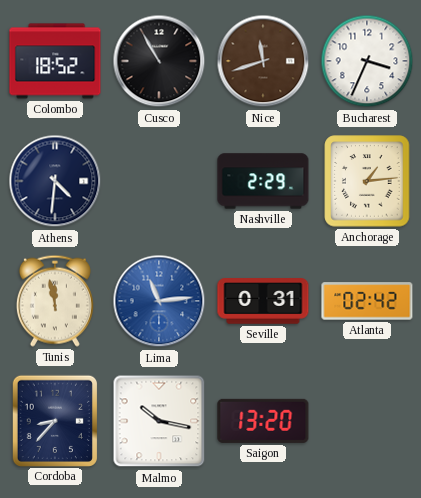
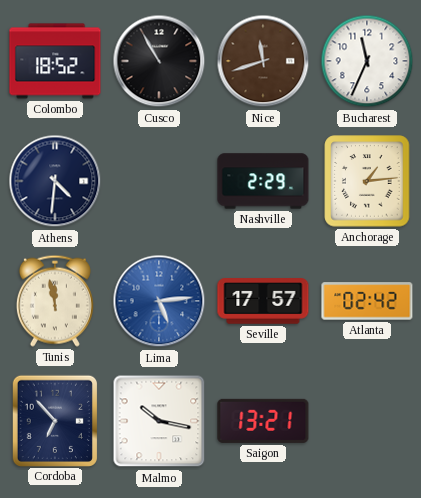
Bucharest: 3:34 -> 11:34
Lima: 11:14 -> 5:14
Seville: 0:31 -> 17:57
Cordoba: 8:37 -> 6:53
Saigon: 13:20 -> 13:21
